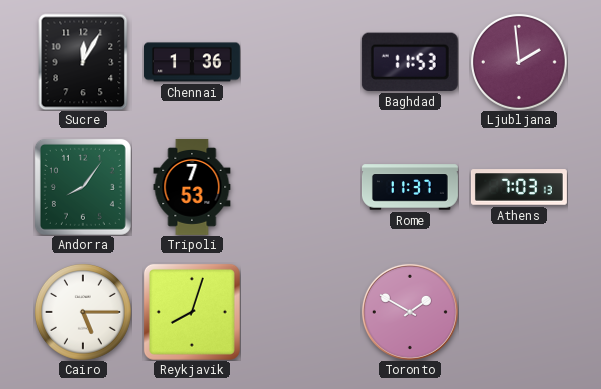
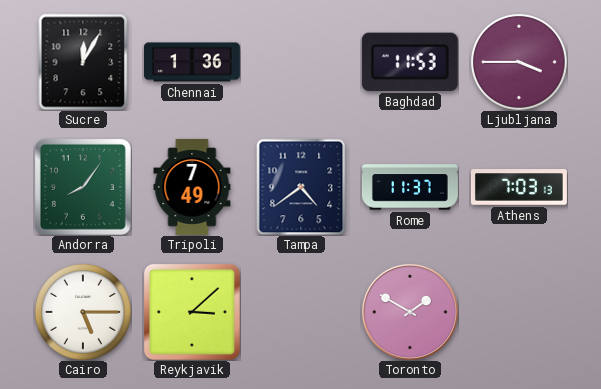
Ljubljana: 1:59 -> 3:45
Tripoli: 7:53 -> 7:49
Tampa: none -> 4:39
Reykjavik: 8:03 -> 3:08
